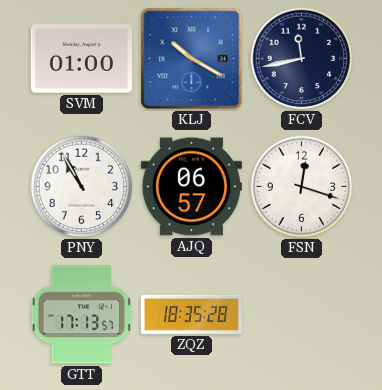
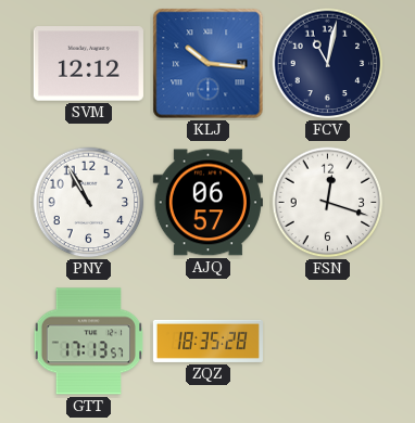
SVM: 01:00 -> 12:12
KLJ: 10:20 -> 10:16
FCV: 11:43 -> 11:02
